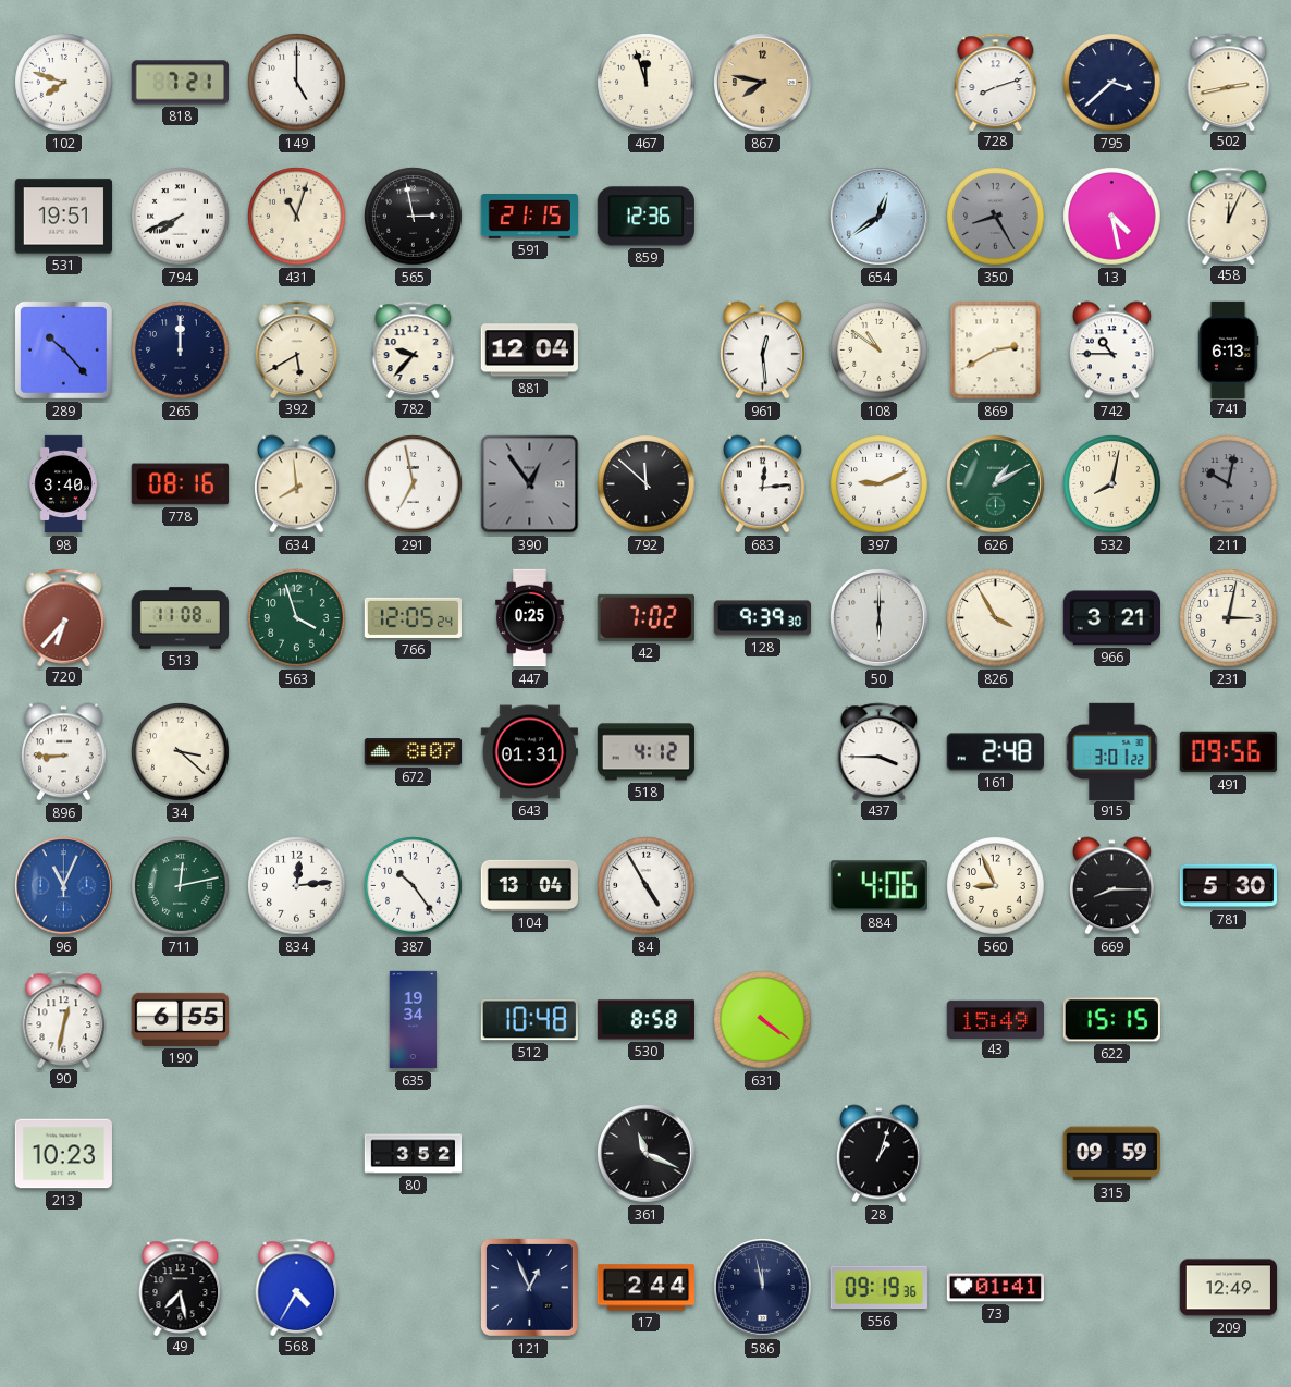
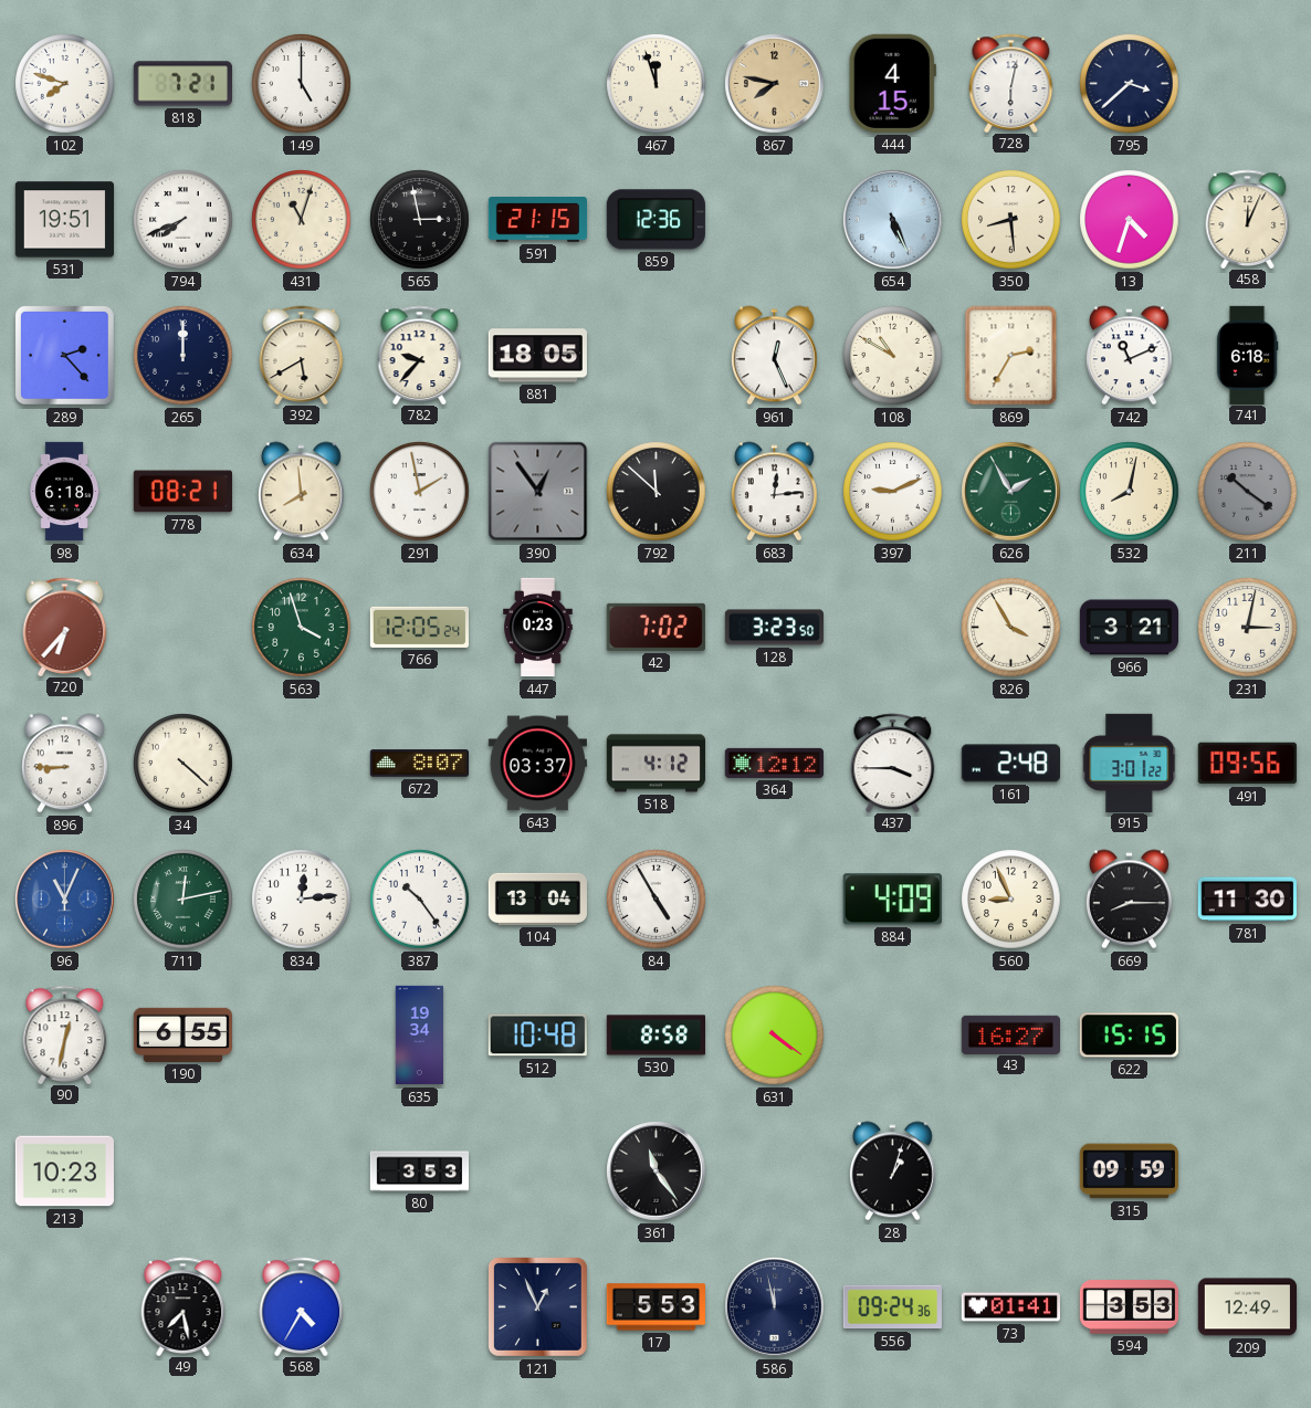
444: none -> 4:15
728: 8:12 -> 6:02
502: 2:43 -> none
654: 12:39 -> 5:26
350: 8:25 -> 8:29
350 dial: grey -> cream
13: 4:28 -> 4:33
289: 10:23 -> 2:23
881: 12:04 -> 18:05
961: 12:29 -> 12:26
108: 10:51 -> 10:50
869: 2:40 -> 2:35
742: 10:45 -> 11:11
741: 6:13 -> 6:18
98: 3:40 -> 6:18
778: 08:16 -> 08:21
291: 6:58 -> 1:58
626: 1:10 -> 1:55
211: 10:02 -> 10:21
513: 11:08 -> none
447: 0:25 -> 0:23
128: 9:39 -> 3:23
50: 6:00 -> none
34: 3:22 -> 4:22
643: 01:31 -> 03:37
364: none -> 12:12
884: 4:06 -> 4:09
781: 5:30 -> 11:30
43: 15:49 -> 16:27
80: 3:52 -> 3:53
361: 11:19 -> 11:24
17: 2:44 -> 5:53
556: 09:19 -> 09:24
594: none -> 3:53
